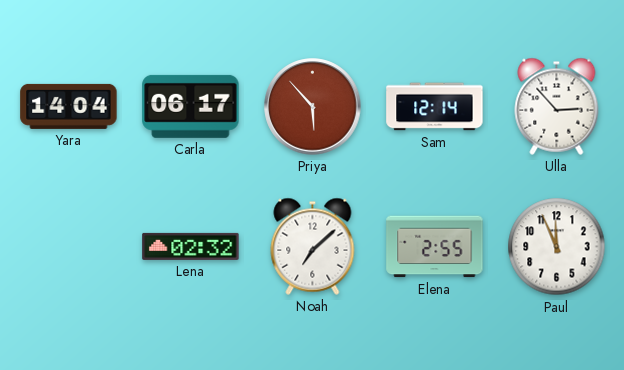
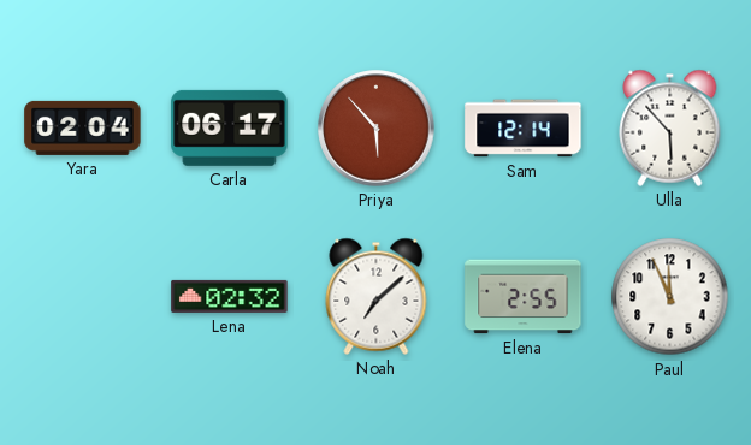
Yara: 14:04 -> 02:04
Ulla: 2:53 -> 5:53
